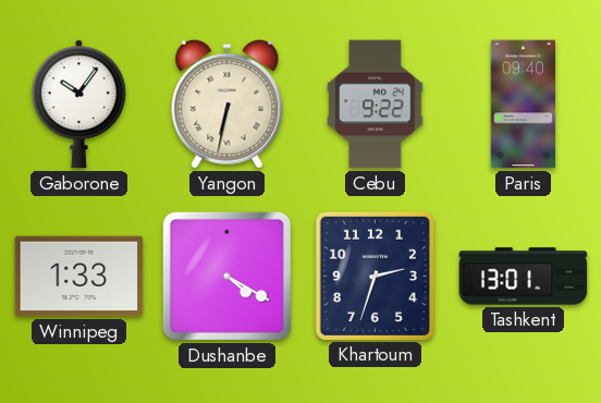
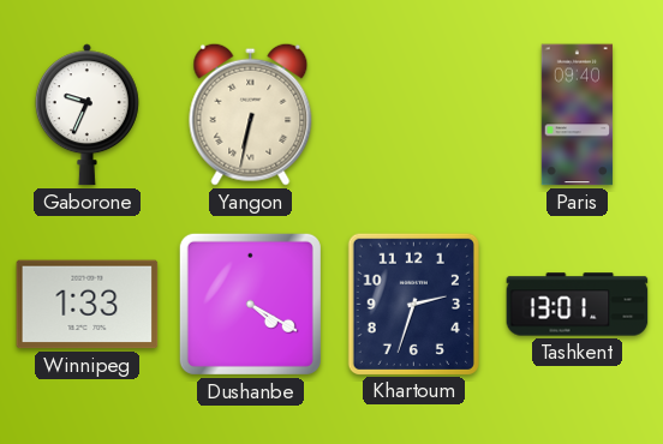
Gaborone: 10:06 -> 9:34
Cebu: 9:22 -> none
